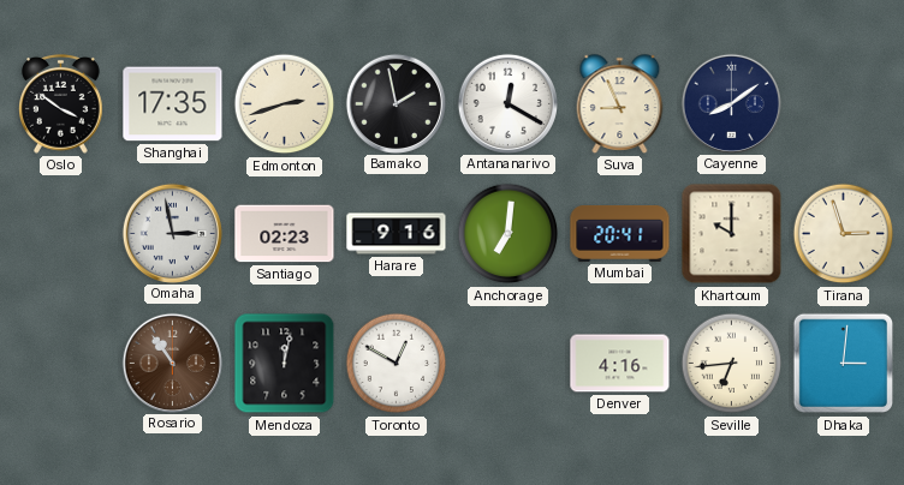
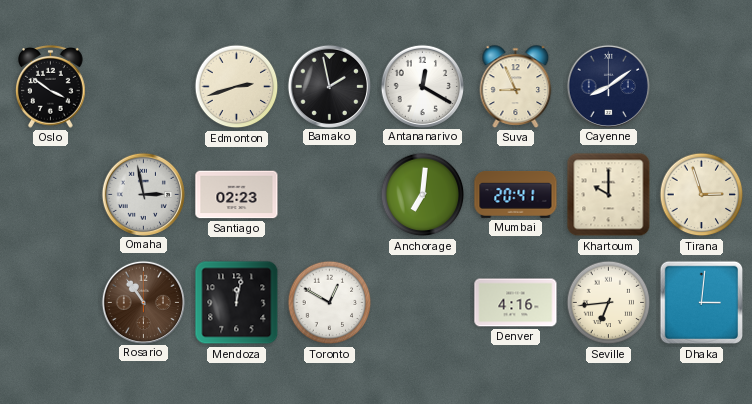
Shanghai: 17:35 -> none
Harare: 9:16 -> none
